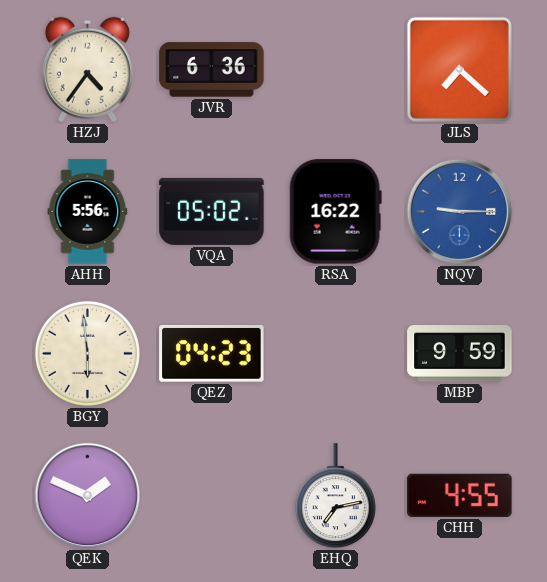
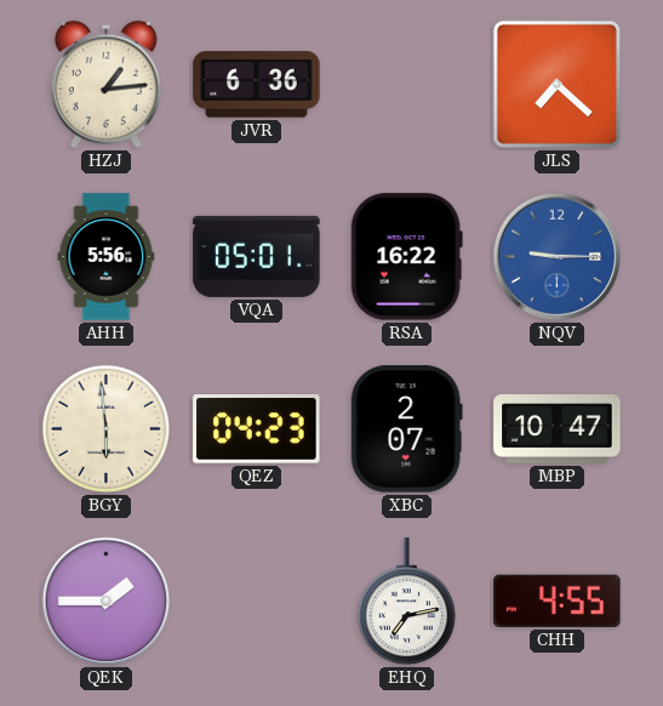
HZJ: 4:36 -> 1:14
VQA: 05:02 -> 05:01
XBC: none -> 2:07
MBP: 9:59 -> 10:47
QEK: 1:49 -> 1:45
